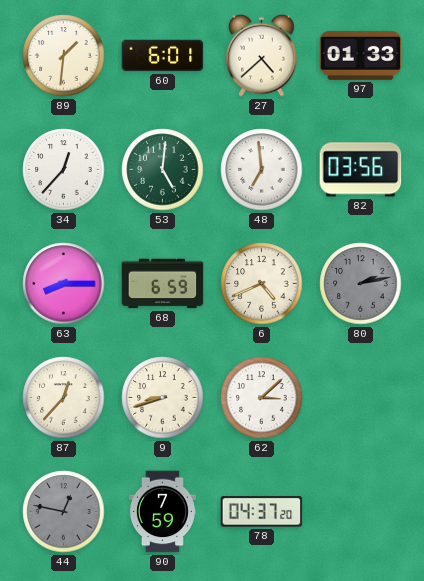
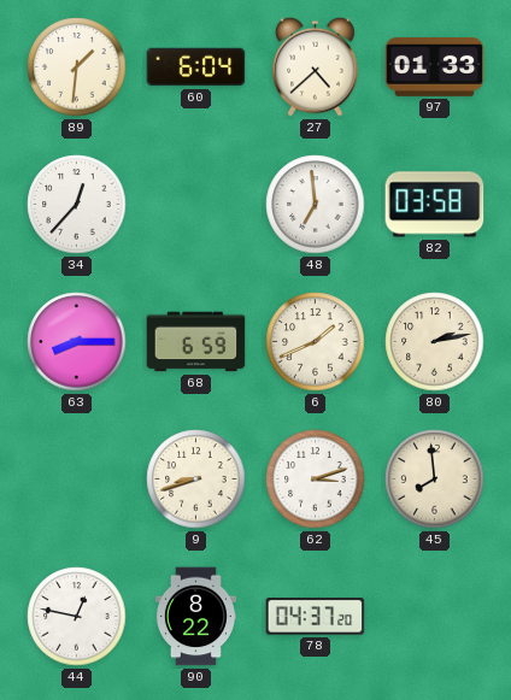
60: 6:01 -> 6:04
53: 5:01 -> none
82: 03:56 -> 03:58
6: 4:41 -> 1:41
80 dial: grey -> cream
87: 12:37 -> none
62: 3:08 -> 3:12
45: none -> 7:59
44 dial: grey -> white
90: 7:59 -> 8:22
